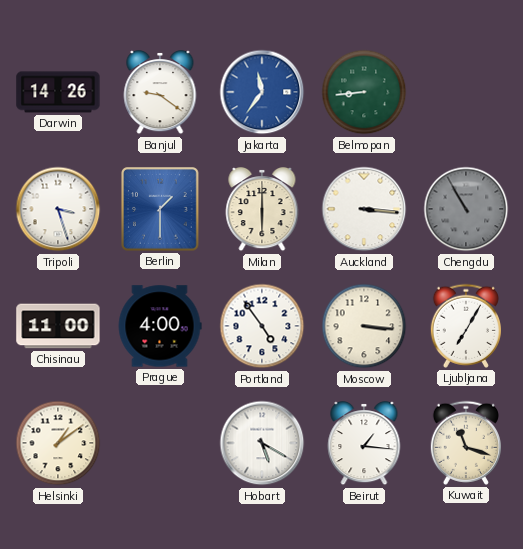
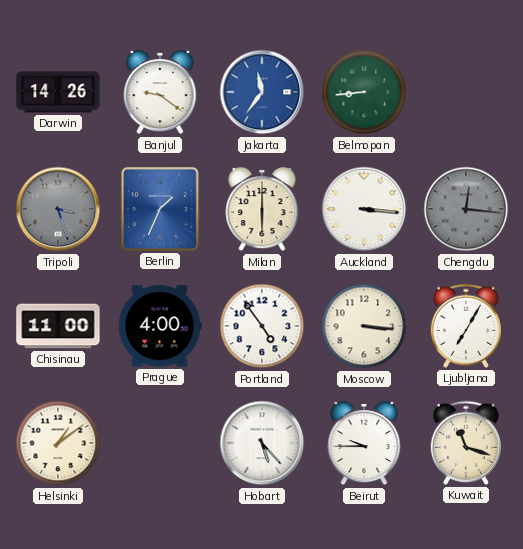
Tripoli dial: white -> grey
Berlin: 1:30 -> 1:34
Chengdu: 10:55 -> 12:16
Hobart: 5:20 -> 5:23
Beirut: 1:16 -> 9:45
